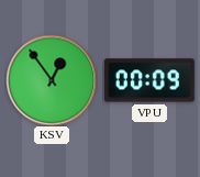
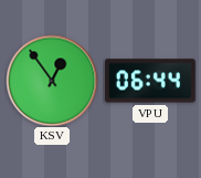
VPU: 00:09 -> 06:44
